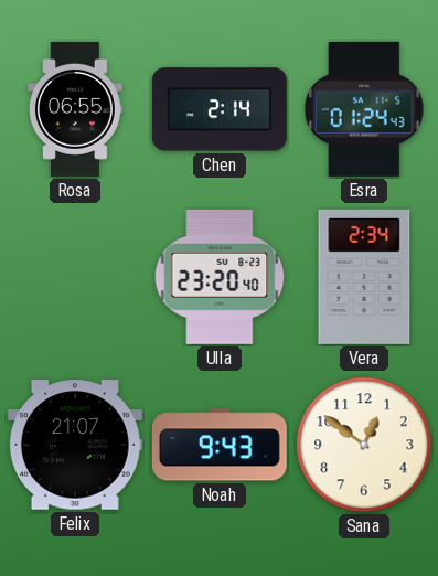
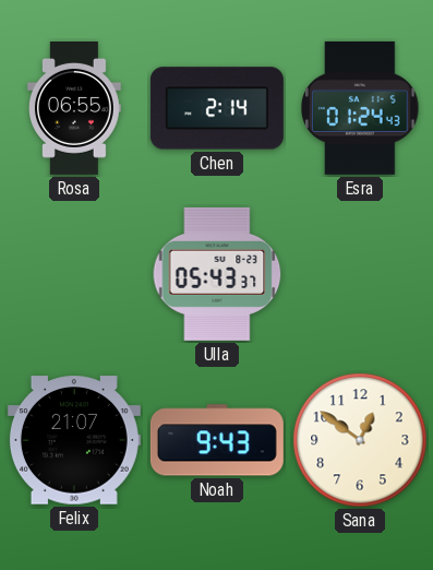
Ulla: 23:20 -> 05:43
Vera: 2:34 -> none
